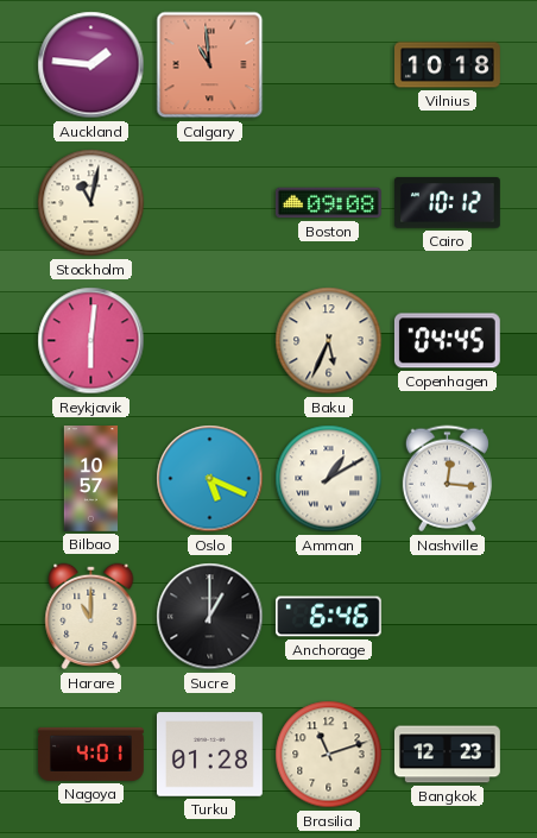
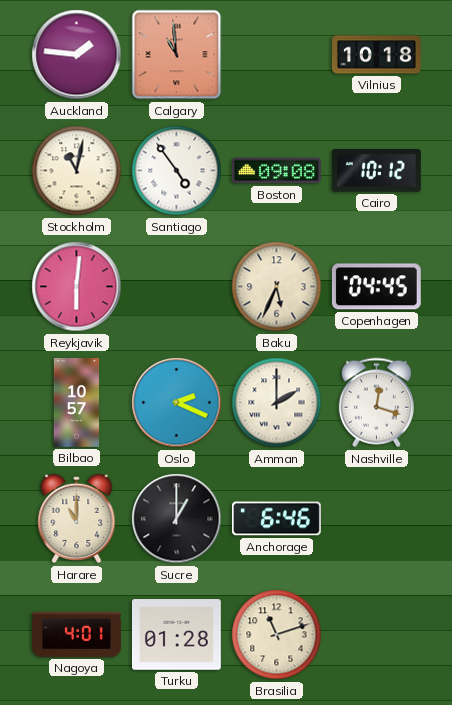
Santiago: none -> 4:54
Oslo: 5:19 -> 2:19
Amman: 1:10 -> 2:00
Nashville: 12:16 -> 12:18
Bangkok: 12:23 -> none
